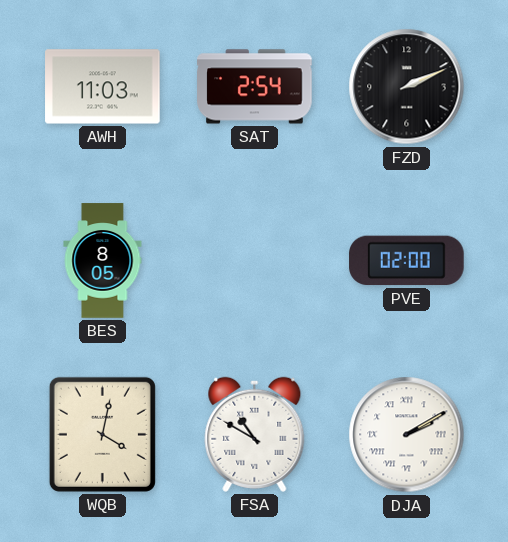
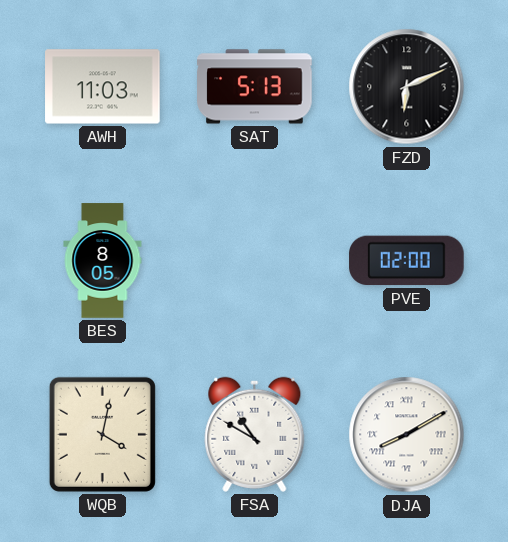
SAT: 2:54 -> 5:13
FZD: 2:11 -> 6:11
DJA: 2:10 -> 8:10
